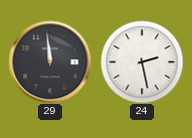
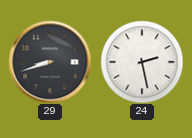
29: 11:59 -> 8:42
